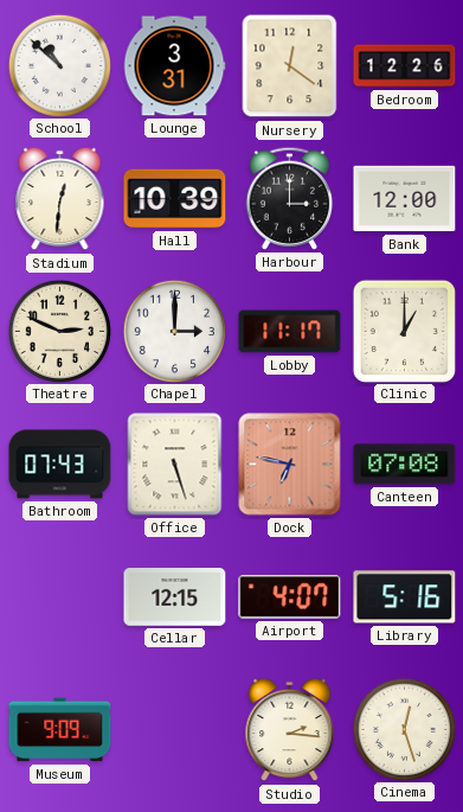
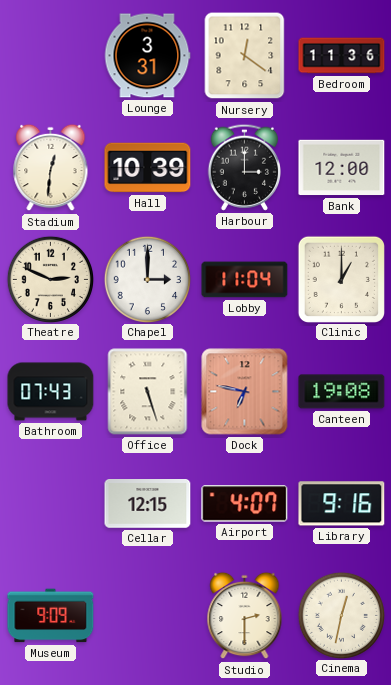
School: 10:52 -> none
Bedroom: 12:26 -> 11:36
Lobby: 11:17 -> 11:04
Canteen: 07:08 -> 19:08
Library: 5:16 -> 9:16
Studio: 2:16 -> 2:30
Cinema: 12:27 -> 12:32
